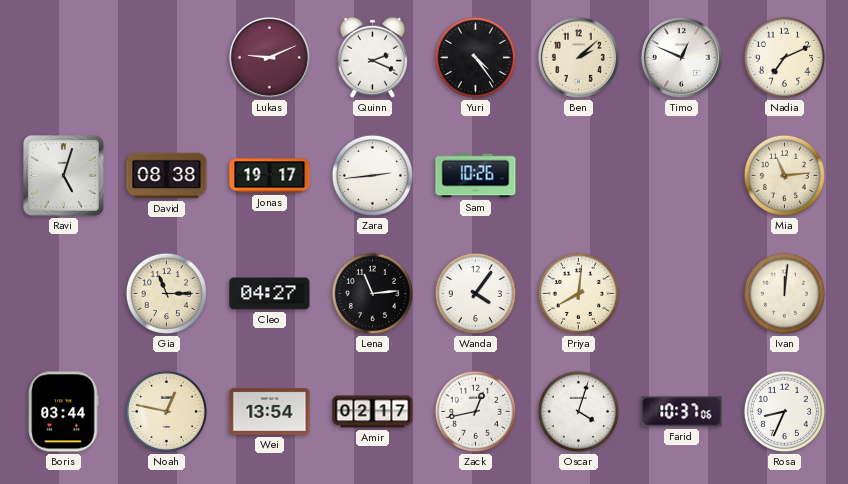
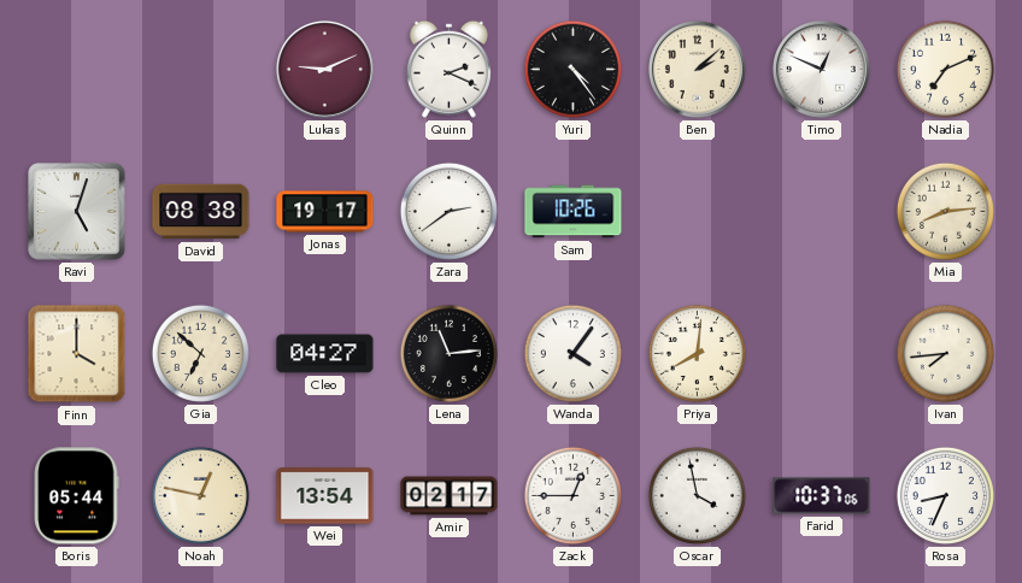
Zara: 2:44 -> 2:39
Mia: 11:14 -> 8:14
Finn: none -> 4:00
Gia: 11:15 -> 6:52
Ivan: 12:01 -> 7:44
Boris: 03:44 -> 05:44
Zack: 12:43 -> 12:45
Oscar: 4:03 -> 3:58
